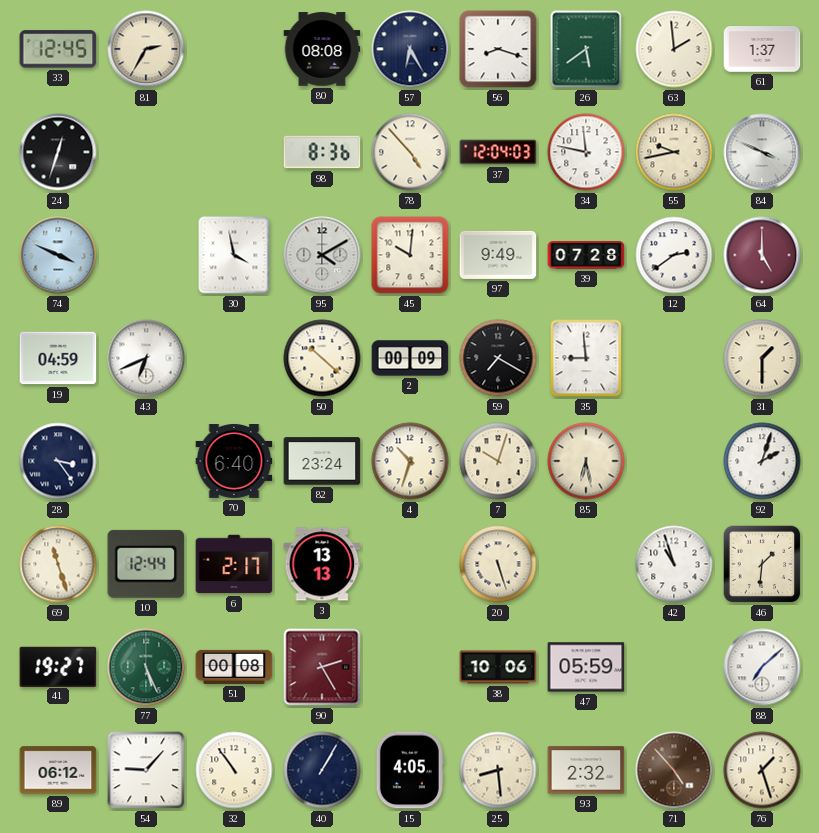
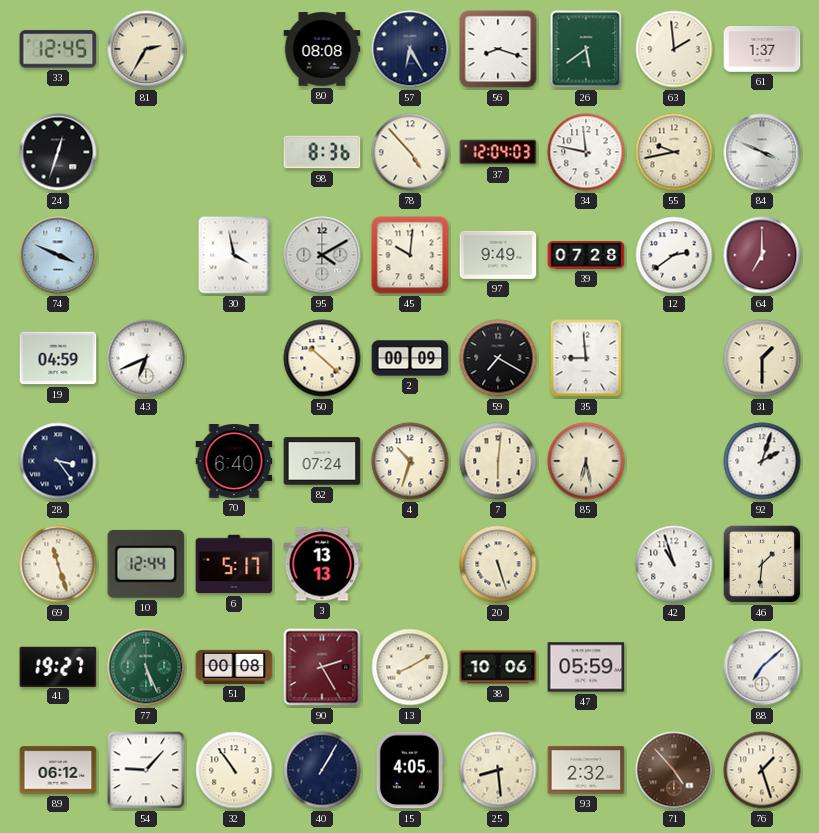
64: 5:00 -> 7:00
82: 23:24 -> 07:24
7: 10:03 -> 6:01
6: 2:17 -> 5:17
13: none -> 8:10
